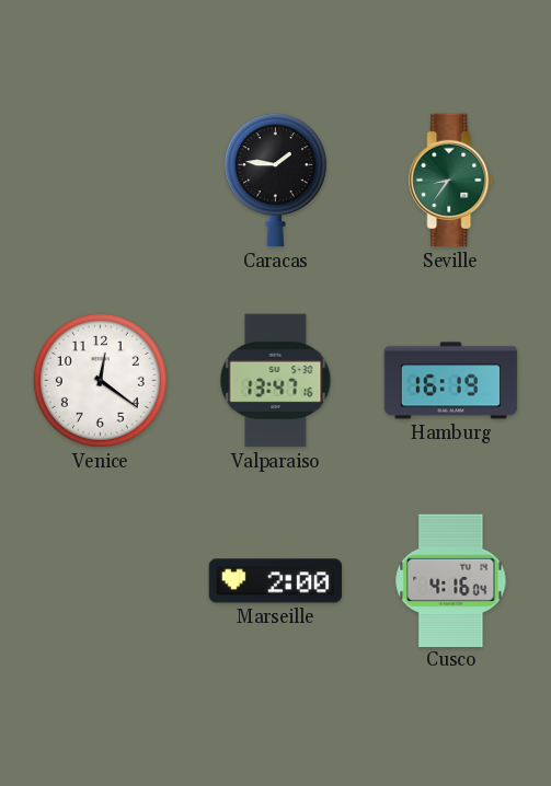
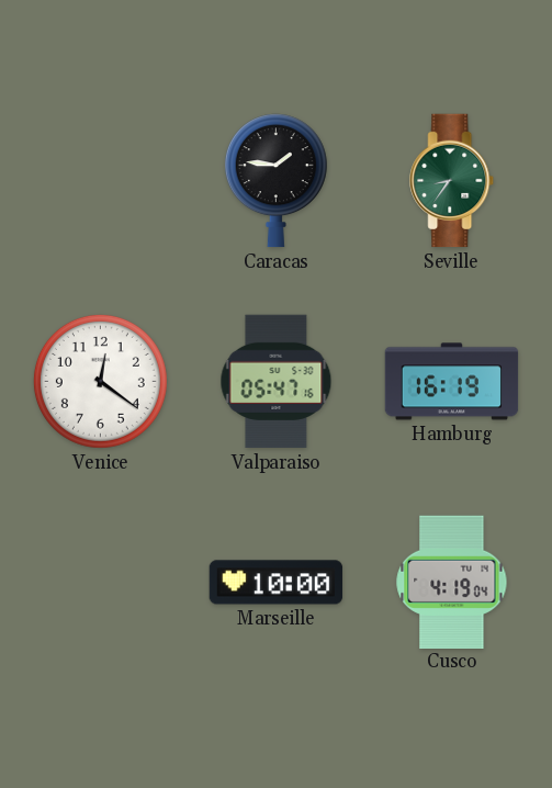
Valparaiso: 13:47 -> 05:47
Marseille: 2:00 -> 10:00
Cusco: 4:16 -> 4:19
